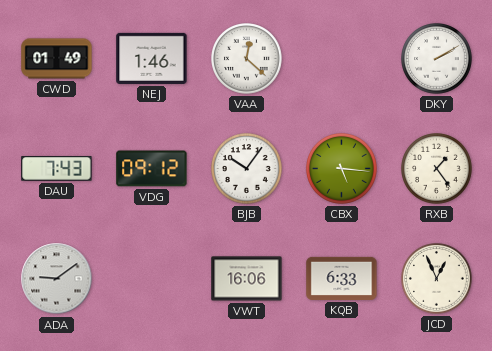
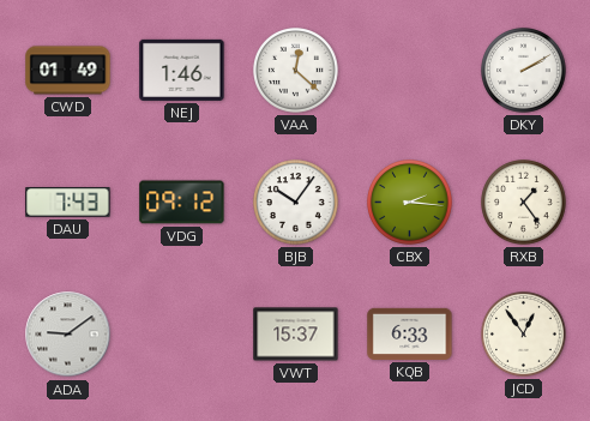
CBX: 5:16 -> 2:16
VWT: 16:06 -> 15:37
JCD: 12:56 -> 12:54
